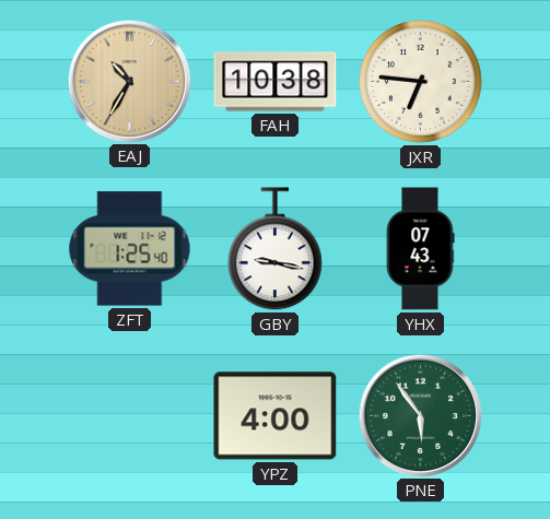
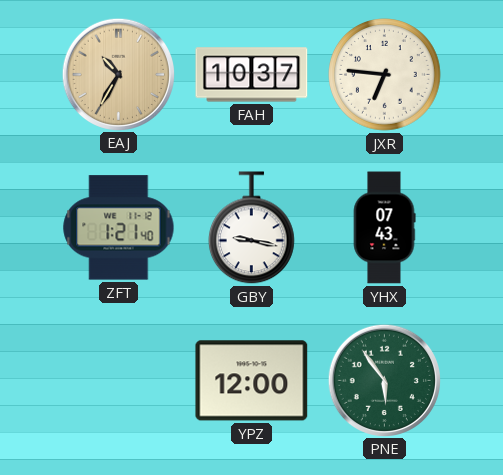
FAH: 10:38 -> 10:37
ZFT: 1:25 -> 1:21
YPZ: 4:00 -> 12:00
